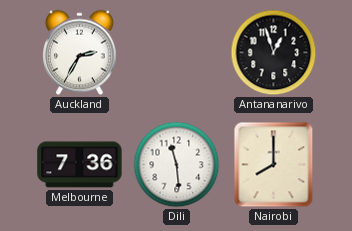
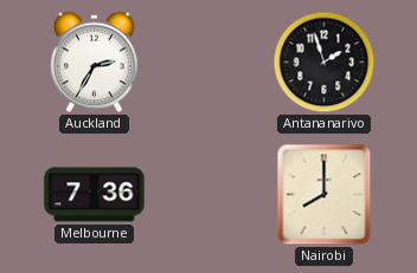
Antananarivo: 12:57 -> 1:57
Dili: 11:29 -> none
